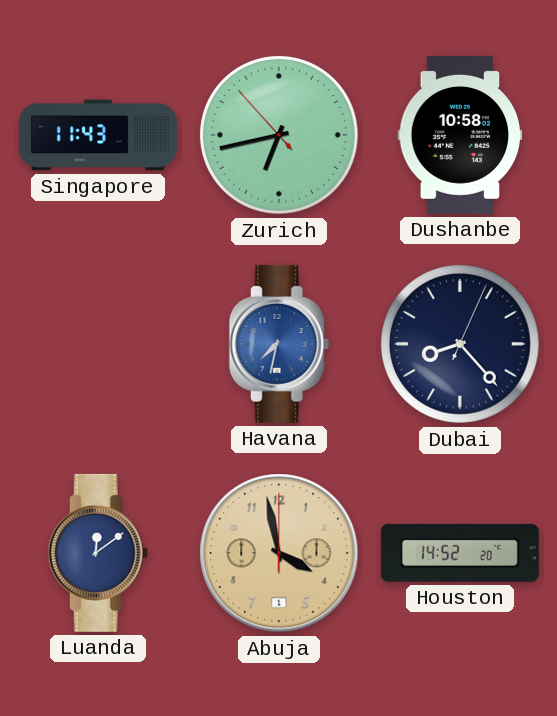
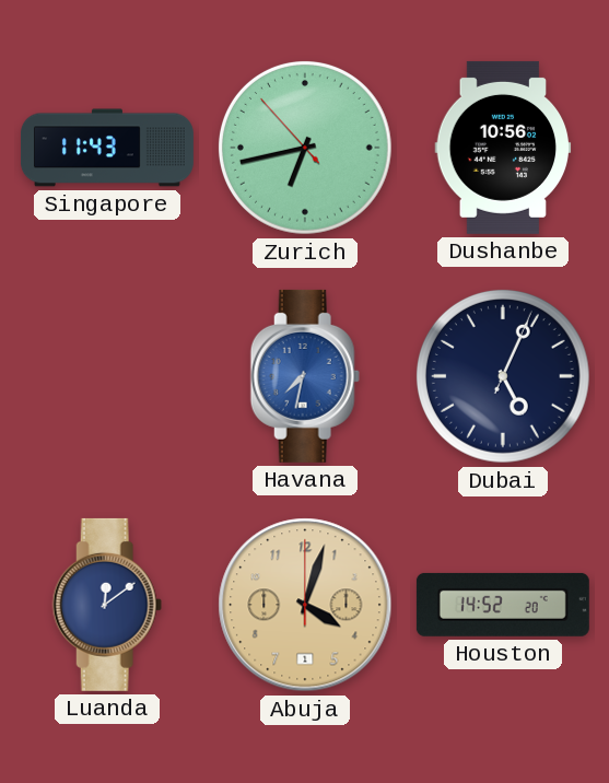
Dushanbe: 10:58 -> 10:56
Dubai: 8:23 -> 5:04
Abuja: 3:58 -> 4:03
